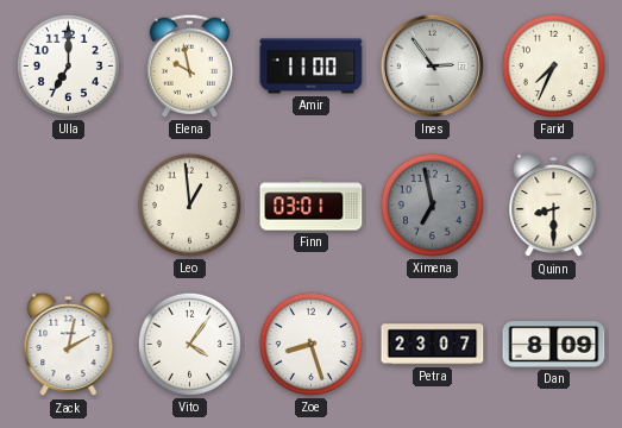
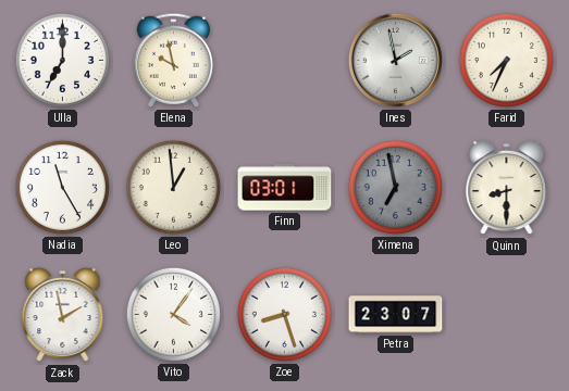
Amir: 11:00 -> none
Ines: 2:54 -> 1:58
Nadia: none -> 11:25
Zack: 2:02 -> 1:58
Dan: 8:09 -> none
